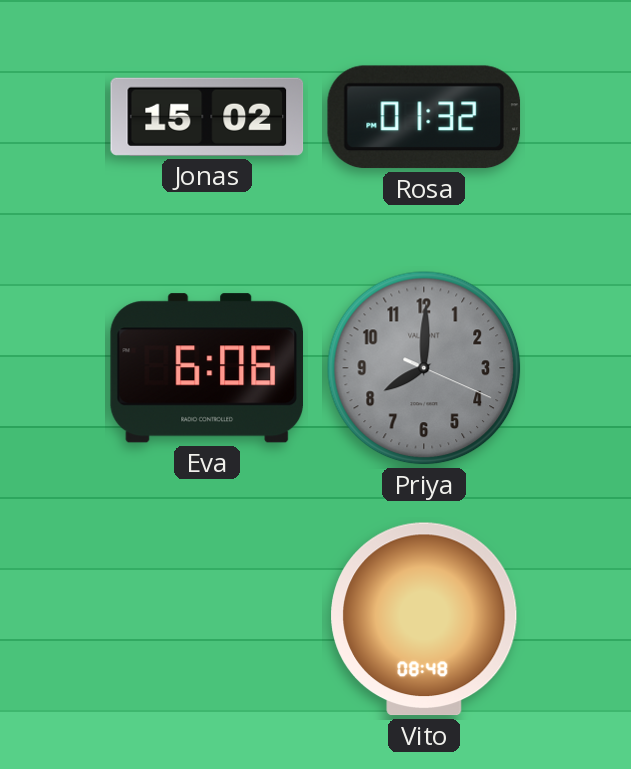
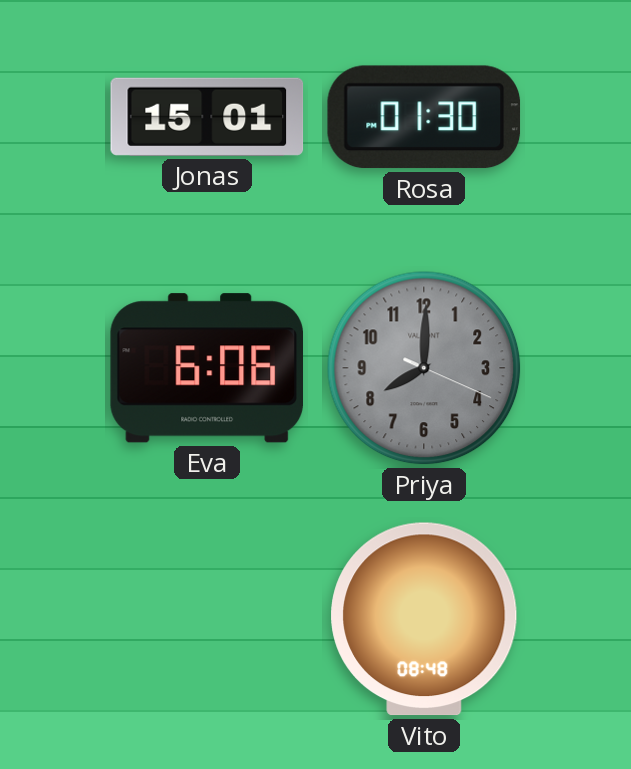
Jonas: 15:02 -> 15:01
Rosa: 01:32 -> 01:30
